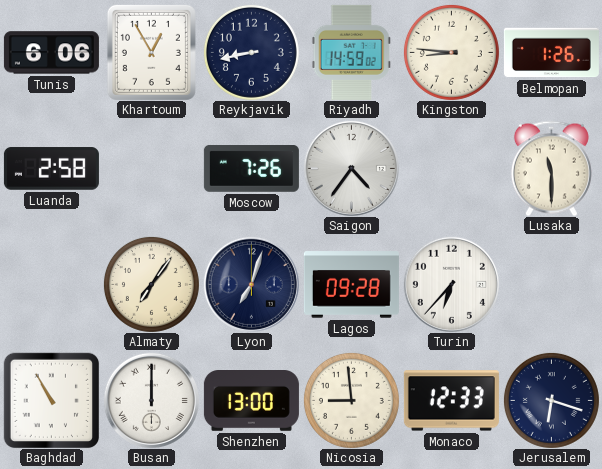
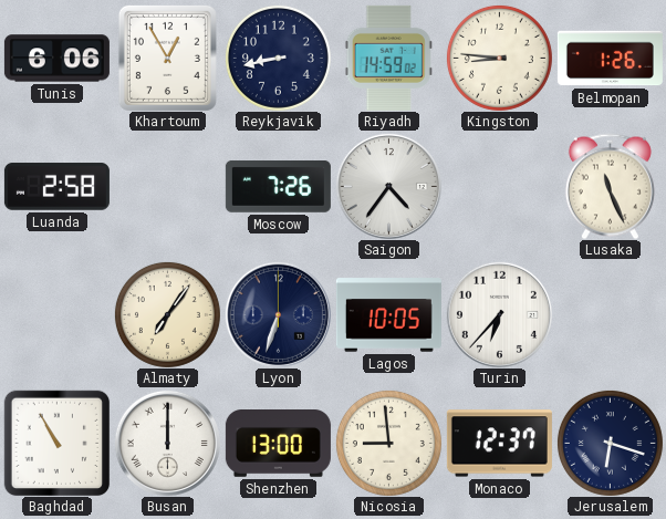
Lusaka: 11:30 -> 11:26
Lyon: 7:03 -> 6:33
Lagos: 09:28 -> 10:05
Monaco: 12:33 -> 12:37
